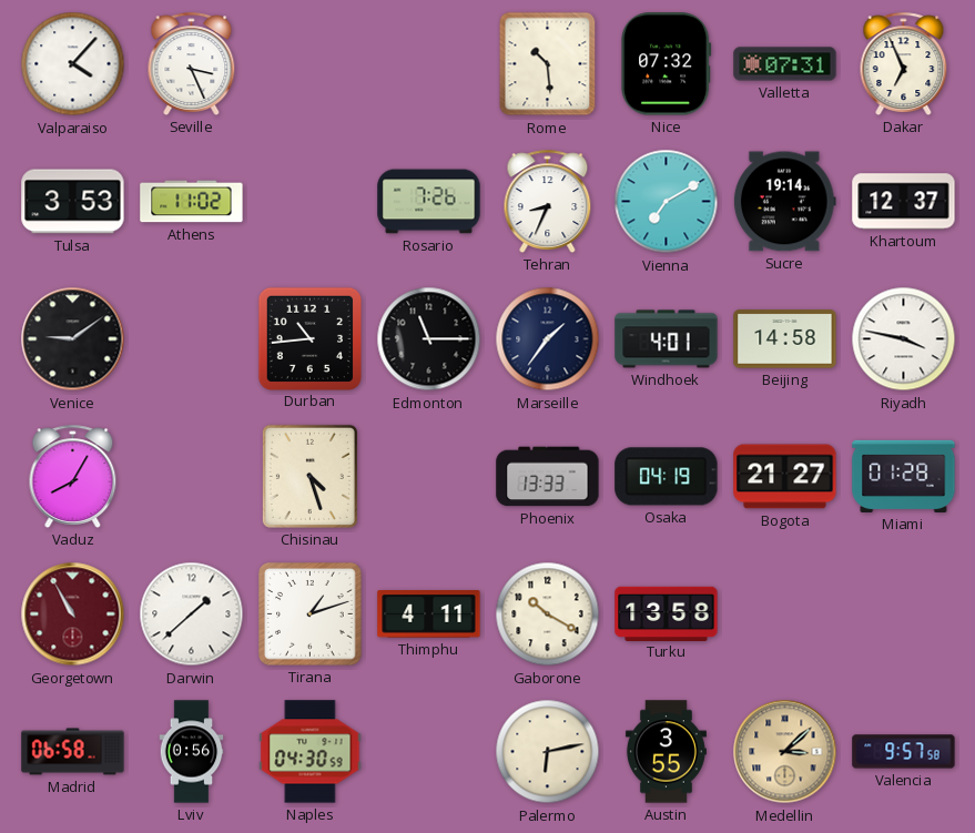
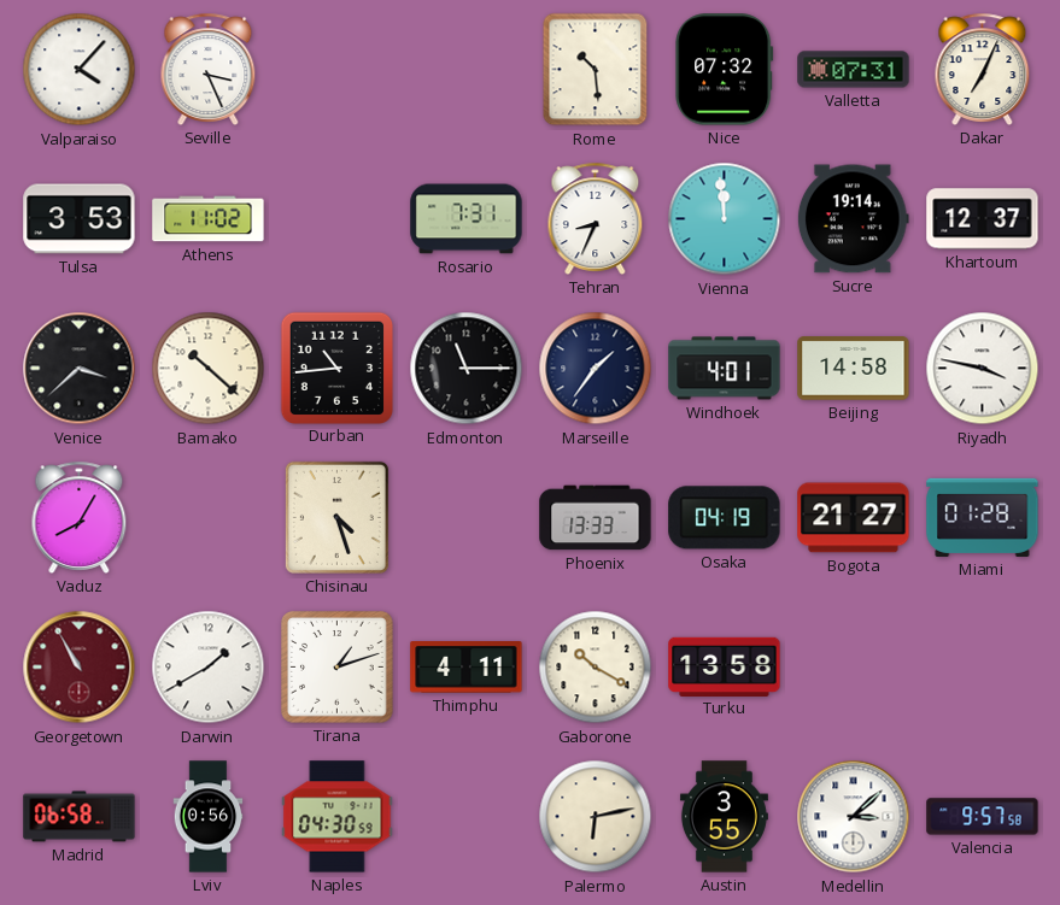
Dakar: 6:56 -> 7:04
Rosario: 7:26 -> 7:31
Vienna: 7:10 -> 11:59
Venice: 9:09 -> 3:38
Bamako: none -> 10:22
Darwin: 1:38 -> 1:40
Medellin dial: champagne -> white
